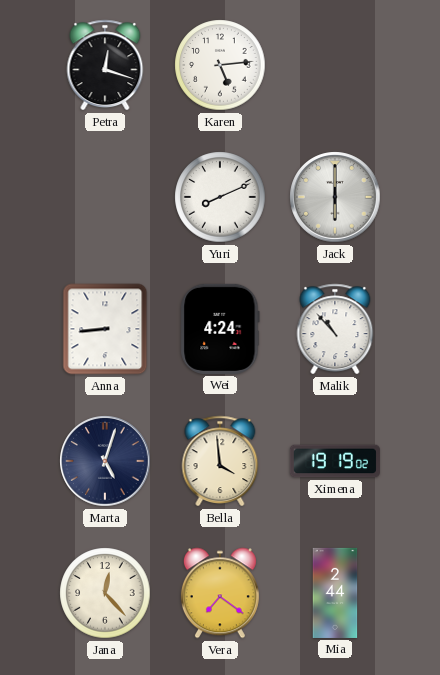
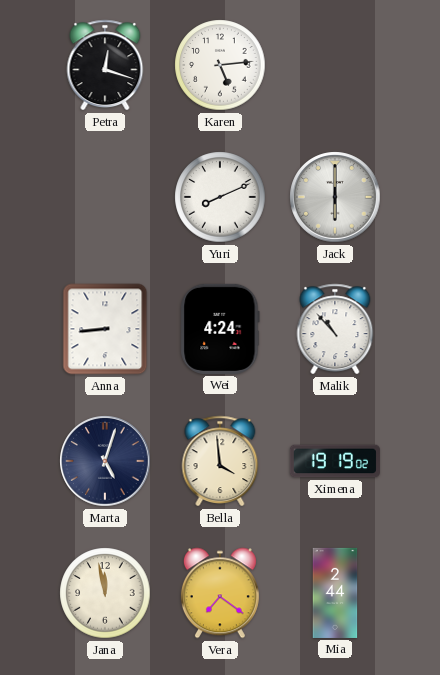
Jana: 12:23 -> 11:58
